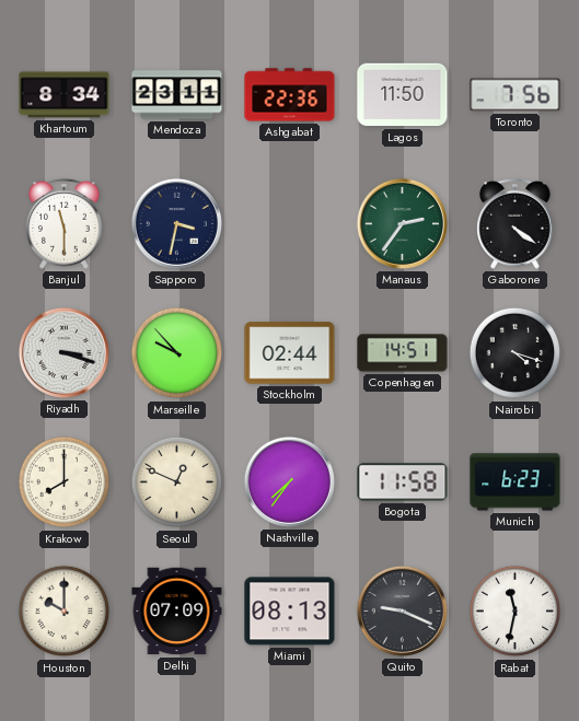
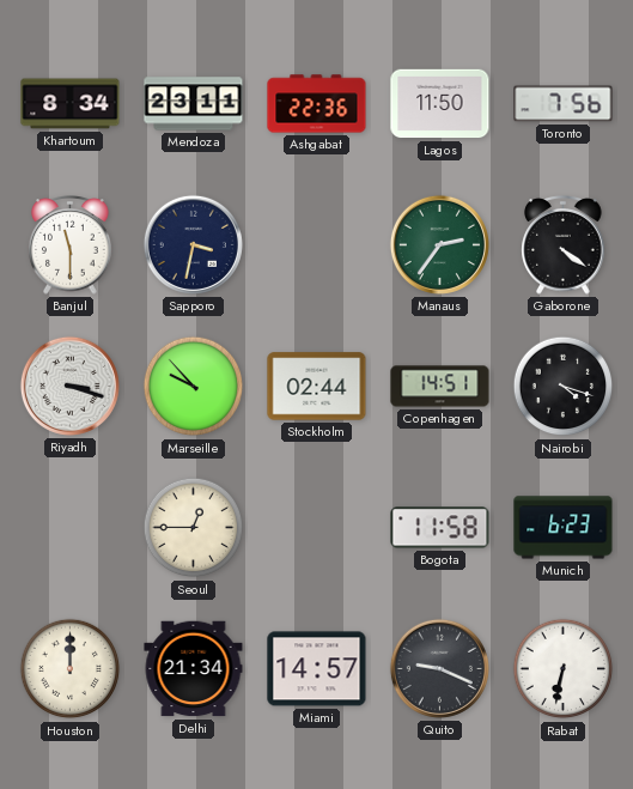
Krakow: 8:00 -> none
Seoul: 12:49 -> 12:45
Nashville: 7:36 -> none
Houston: 10:00 -> 12:00
Delhi: 07:09 -> 21:34
Miami: 08:13 -> 14:57
Rabat: 11:32 -> 6:32
